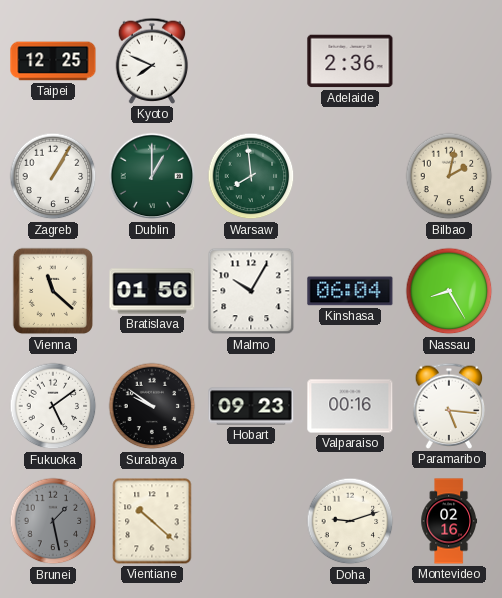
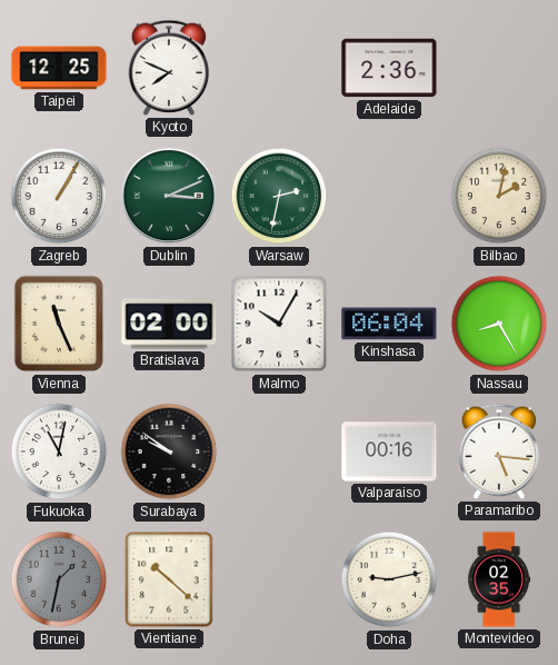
Dublin: 1:00 -> 3:11
Warsaw: 7:59 -> 2:32
Vienna: 11:22 -> 11:26
Bratislava: 01:56 -> 02:00
Fukuoka: 5:09 -> 11:02
Hobart: 09:23 -> none
Brunei: 1:28 -> 1:32
Doha: 9:12 -> 9:13
Montevideo: 02:16 -> 02:35
